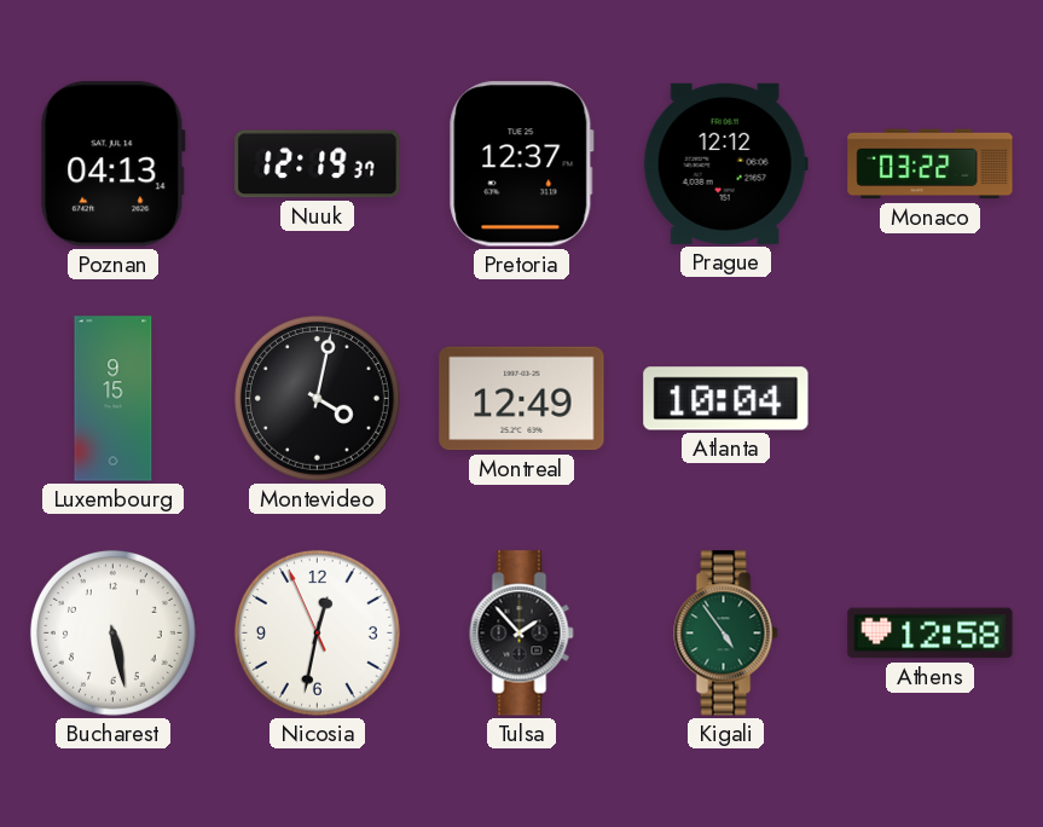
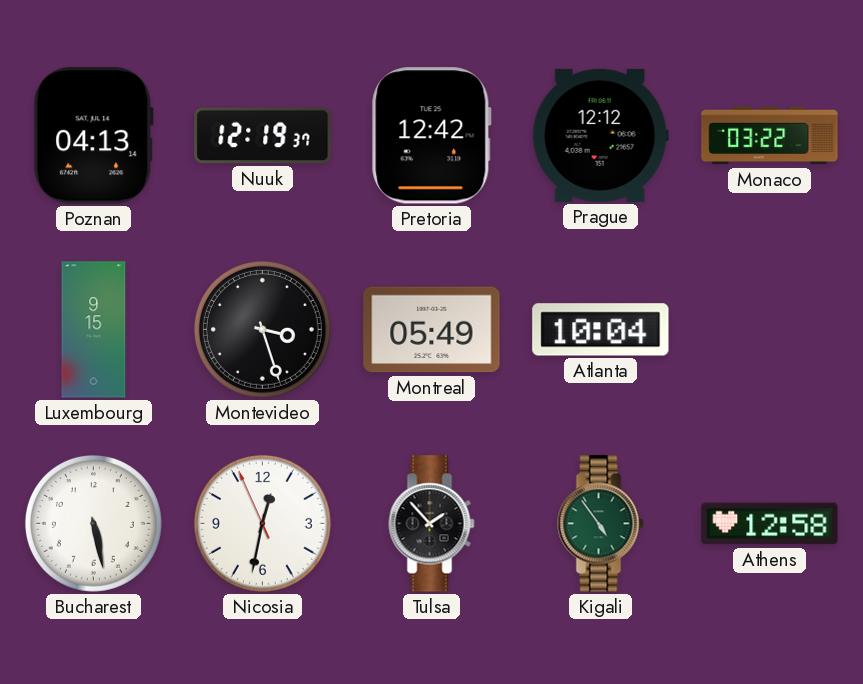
Pretoria: 12:37 -> 12:42
Montevideo: 4:02 -> 3:27
Montreal: 12:49 -> 05:49
